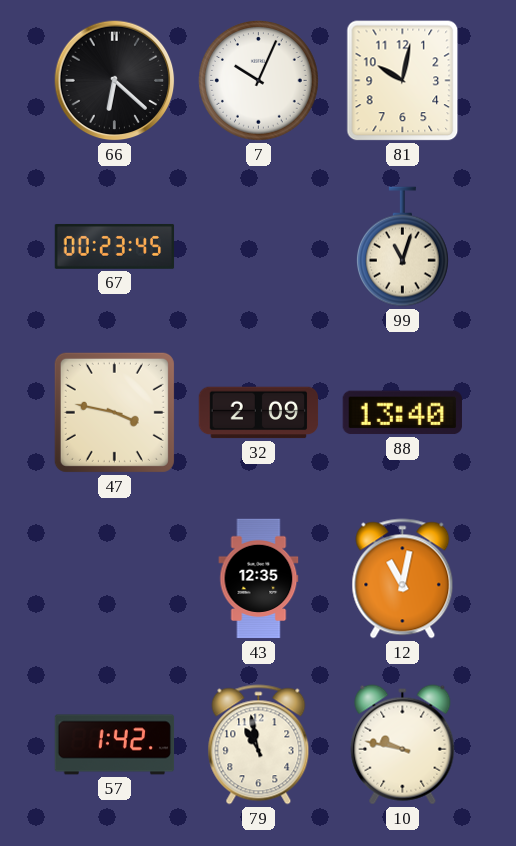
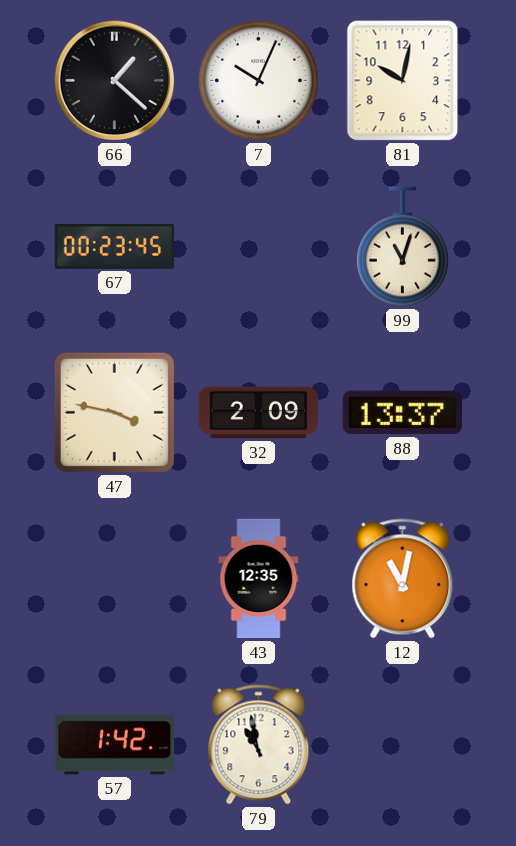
66: 6:22 -> 1:22
88: 13:40 -> 13:37
10: 9:47 -> none
